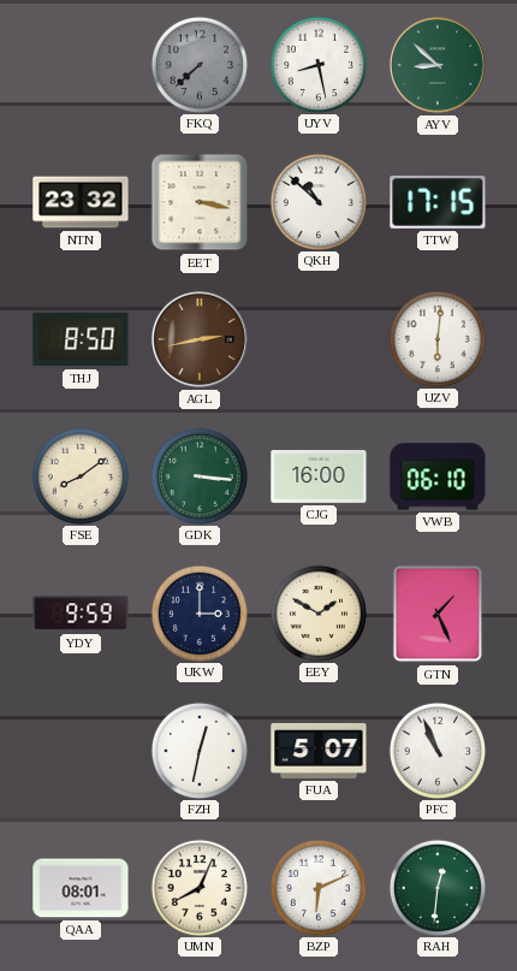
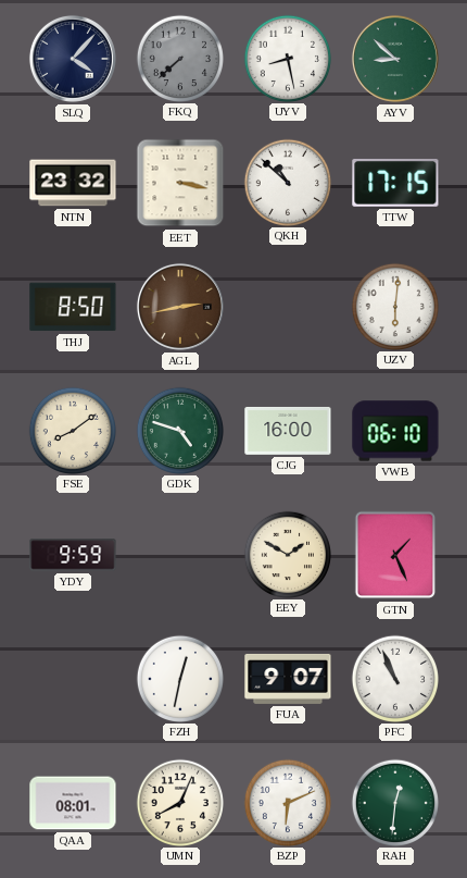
SLQ: none -> 4:07
GDK: 3:16 -> 4:48
UKW: 3:00 -> none
FUA: 5:07 -> 9:07
